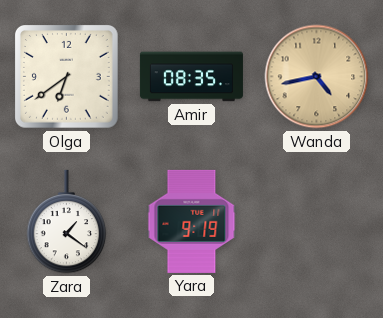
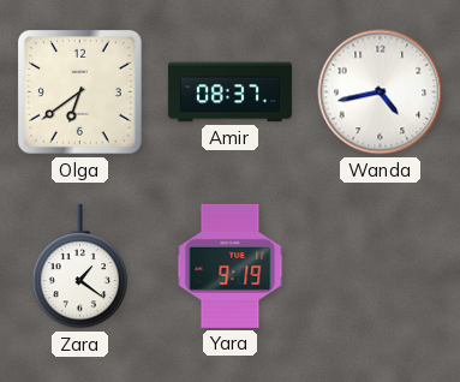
Amir: 08:35 -> 08:37
Wanda dial: champagne -> white
